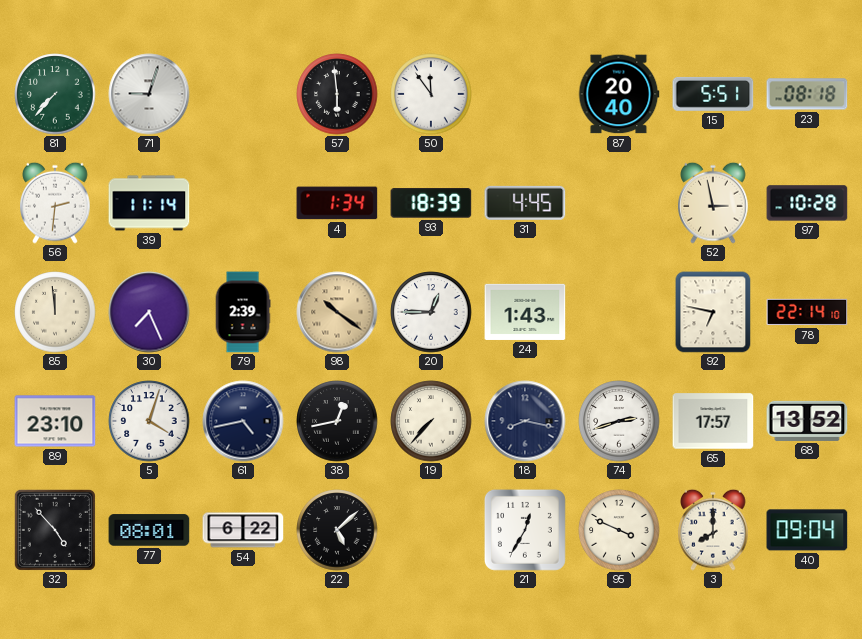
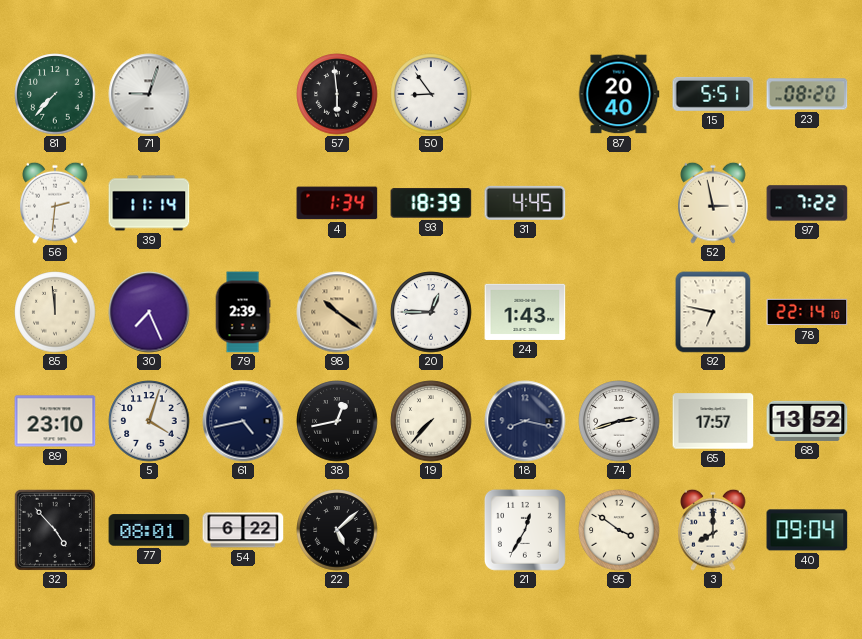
50: 11:54 -> 8:54
23: 08:18 -> 08:20
97: 10:28 -> 7:22
95: 3:49 -> 3:51
